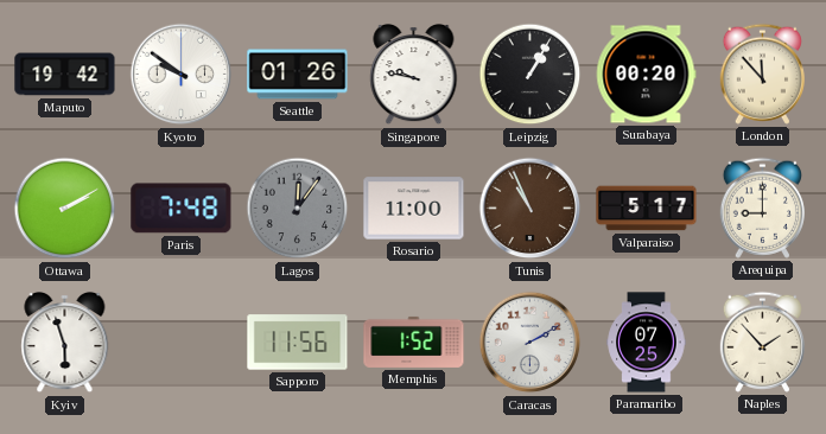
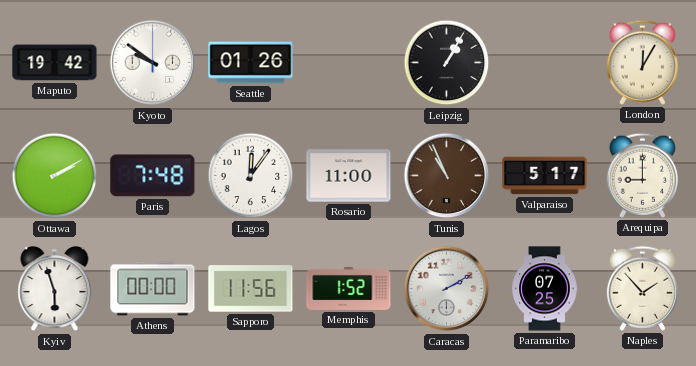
Singapore: 9:47 -> none
Surabaya: 00:20 -> none
London: 11:53 -> 12:05
Lagos dial: grey -> white
Athens: none -> 00:00
